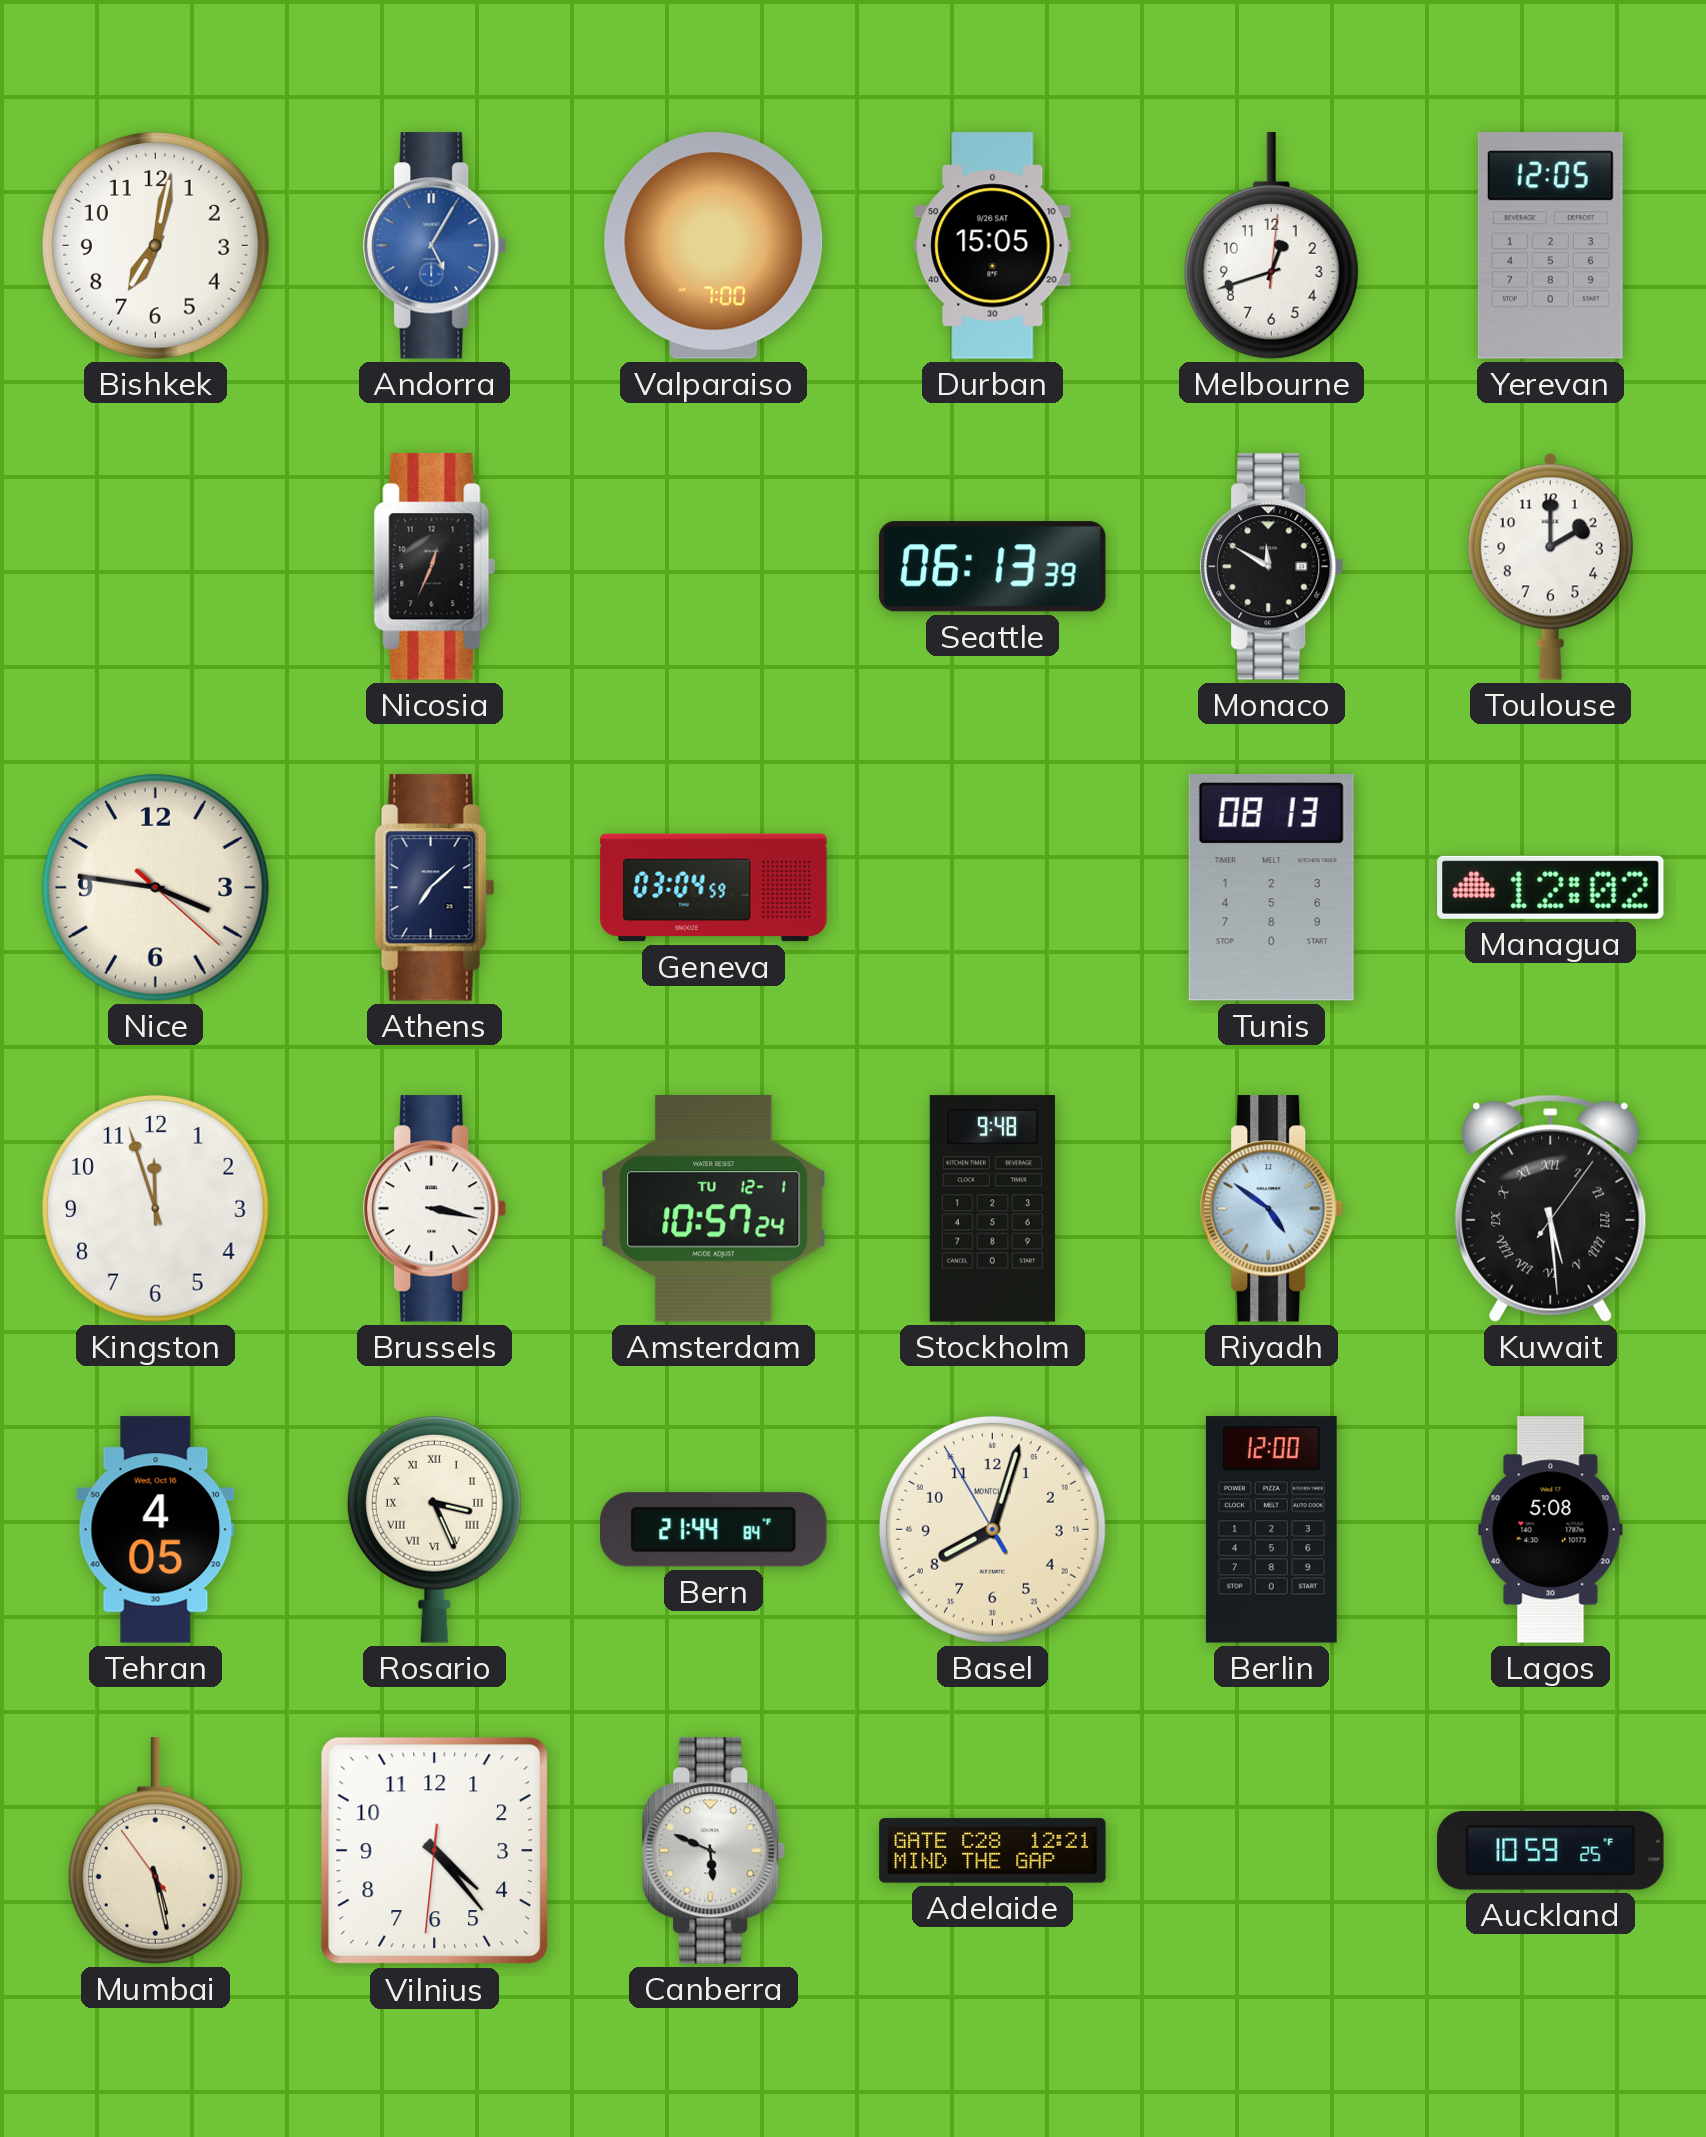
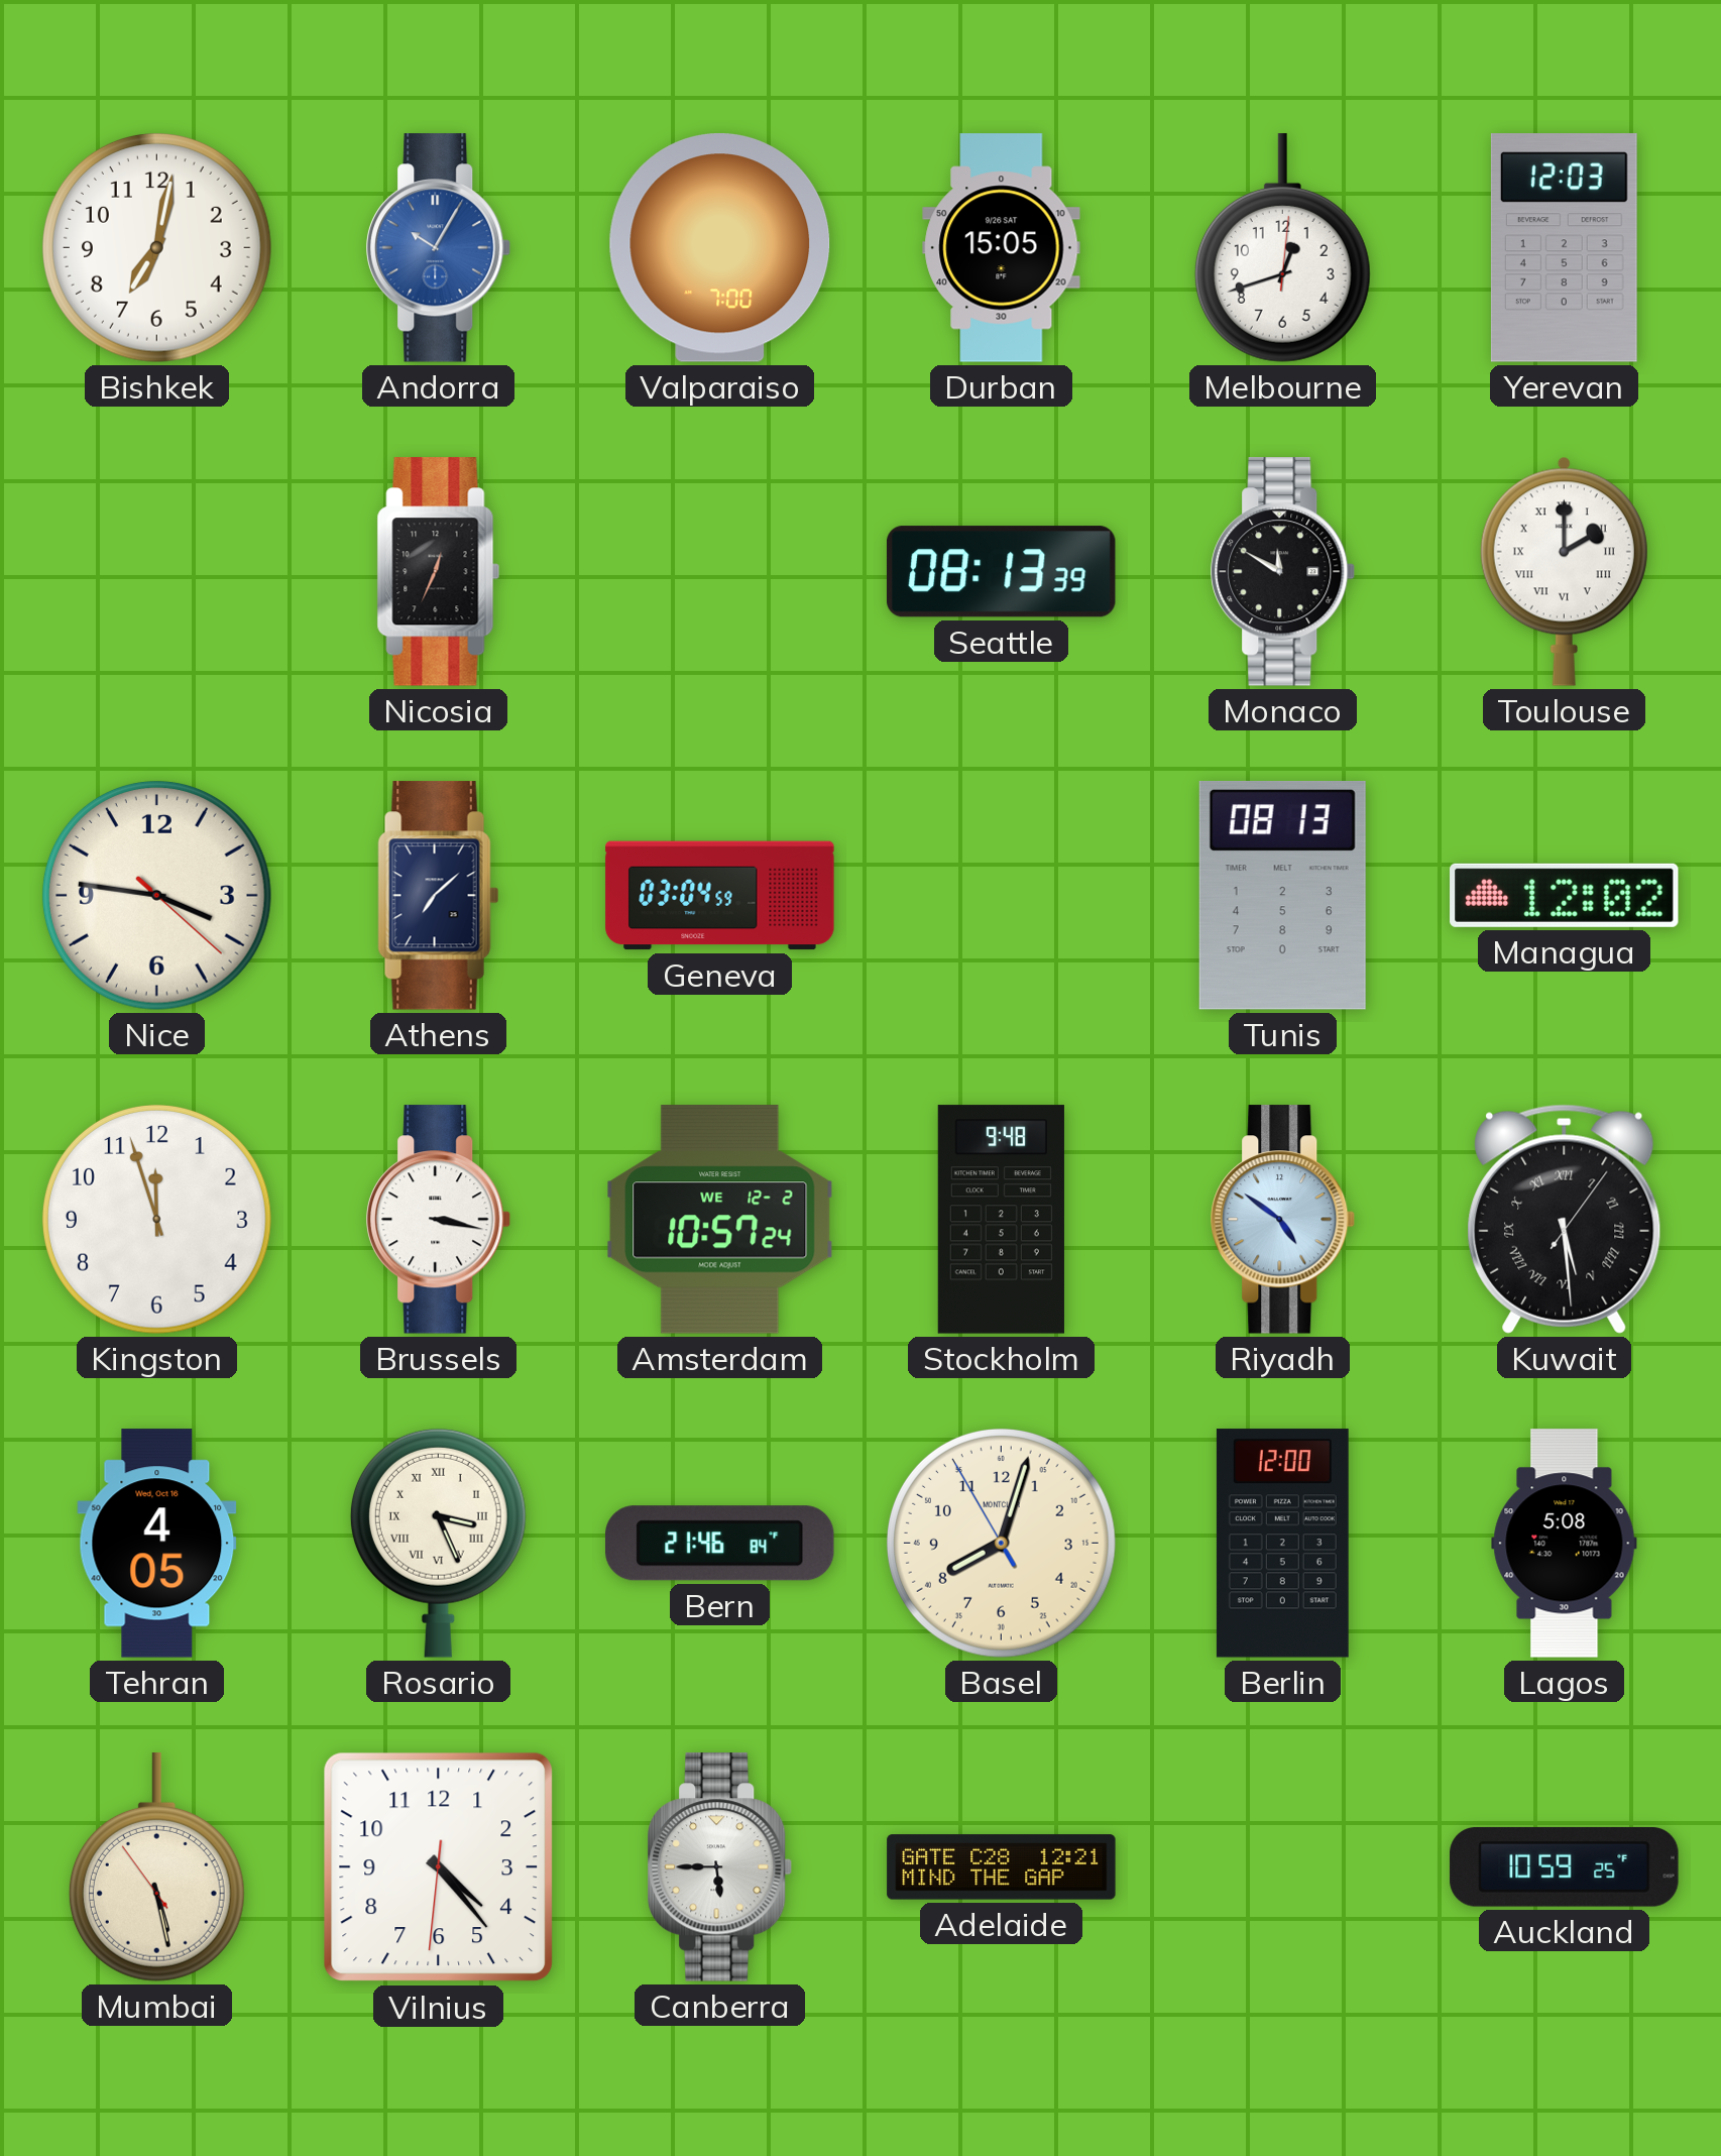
Andorra: 5:05 -> 10:05
Yerevan: 12:05 -> 12:03
Seattle: 06:13 -> 08:13
Toulouse numerals: Arabic -> Roman
Amsterdam date: TU 12-1 -> WE 12-2
Bern: 21:44 -> 21:46
Canberra: 5:49 -> 5:45
